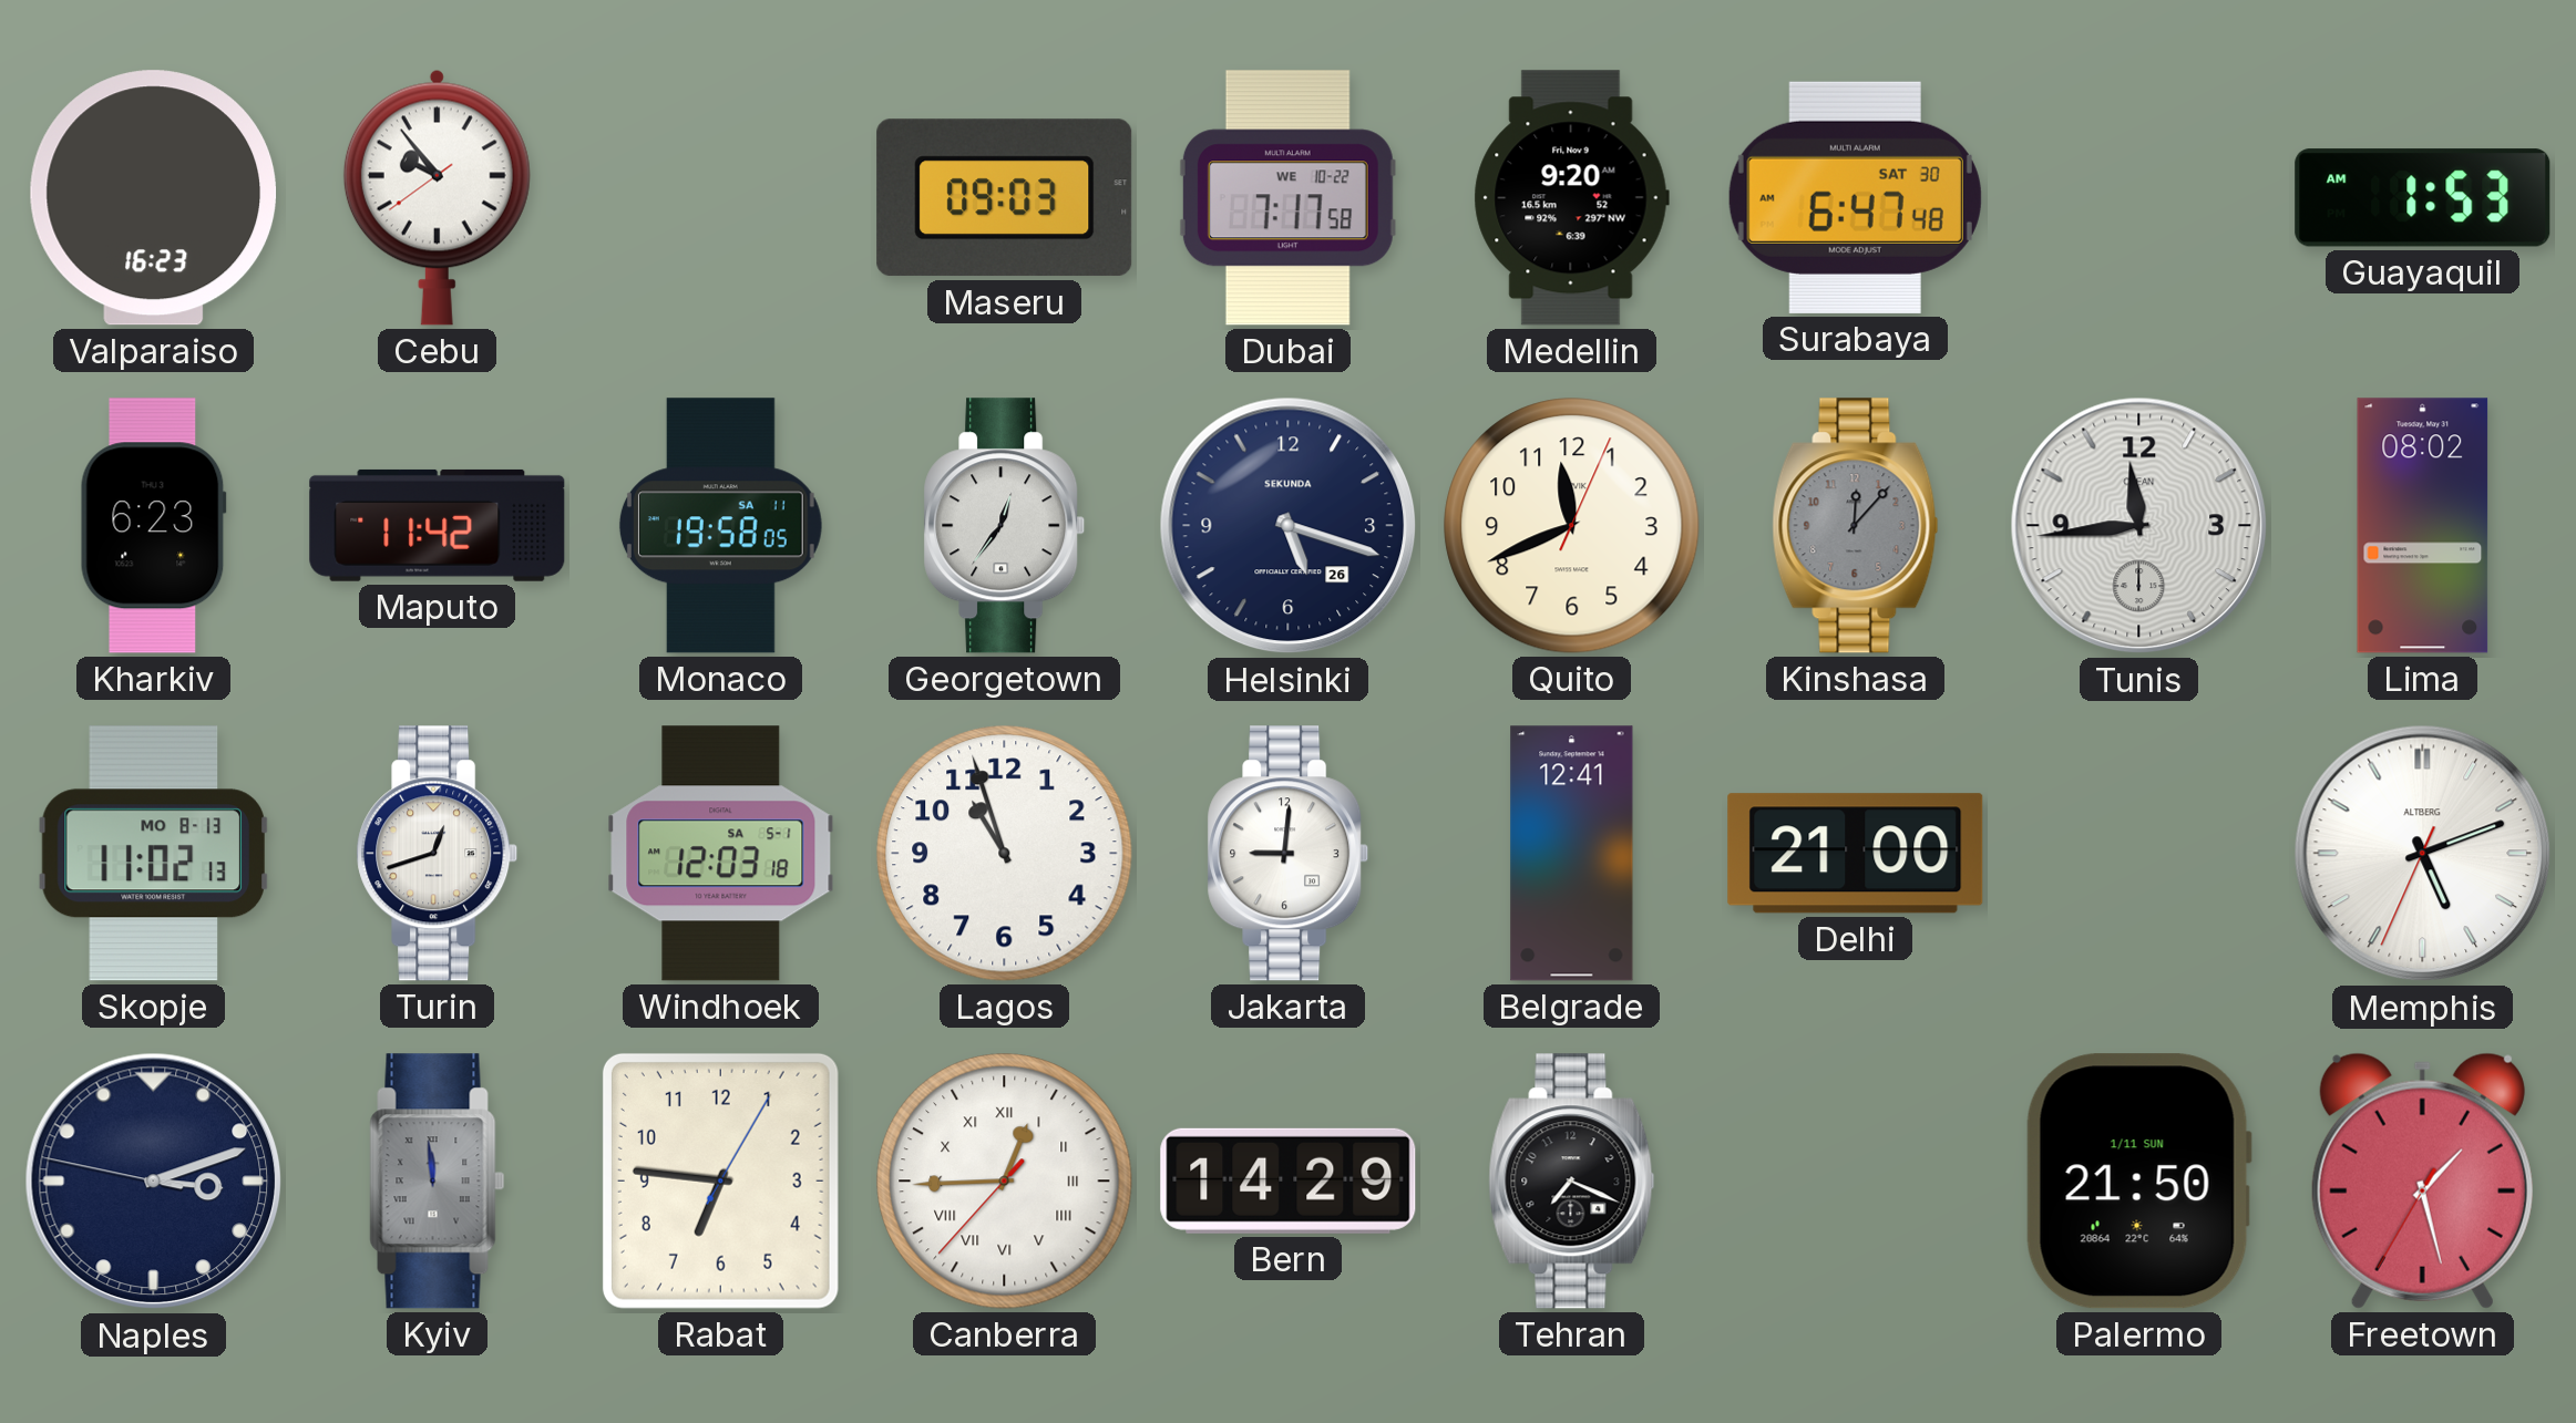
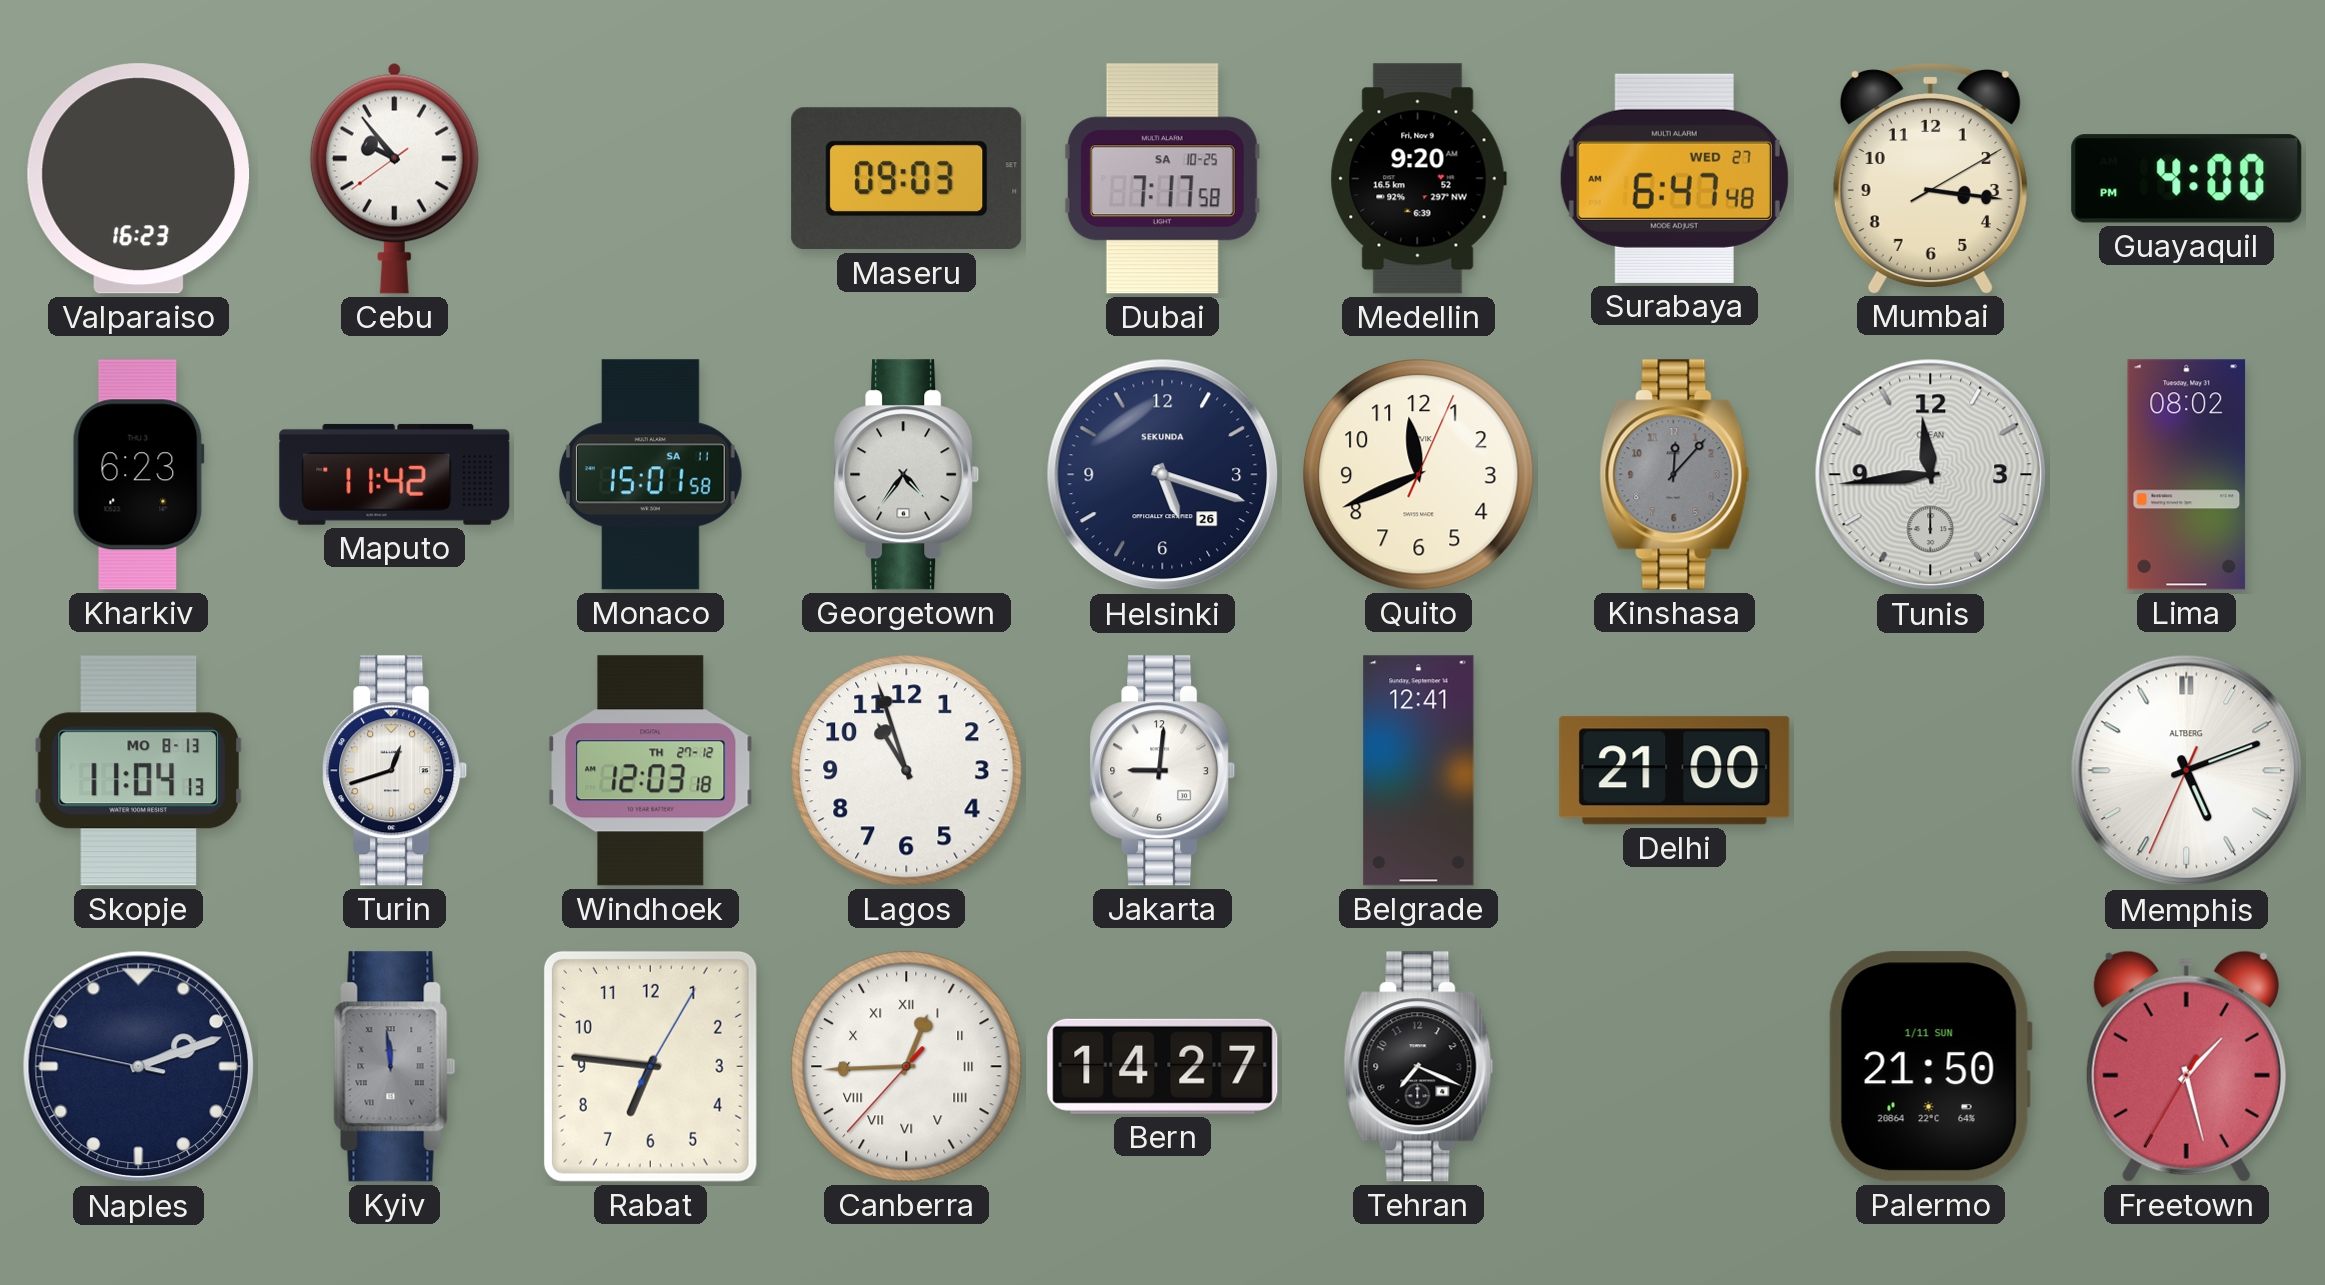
Dubai date: WE 10-22 -> SA 10-25
Surabaya date: SAT 30 -> WED 27
Mumbai: none -> 3:16
Guayaquil: 1:53 -> 4:00
Monaco: 19:58 -> 15:01
Georgetown: 12:36 -> 4:36
Skopje: 11:02 -> 11:04
Windhoek date: SA 5-1 -> TH 27-12
Naples: 3:11 -> 2:11
Bern: 14:29 -> 14:27
